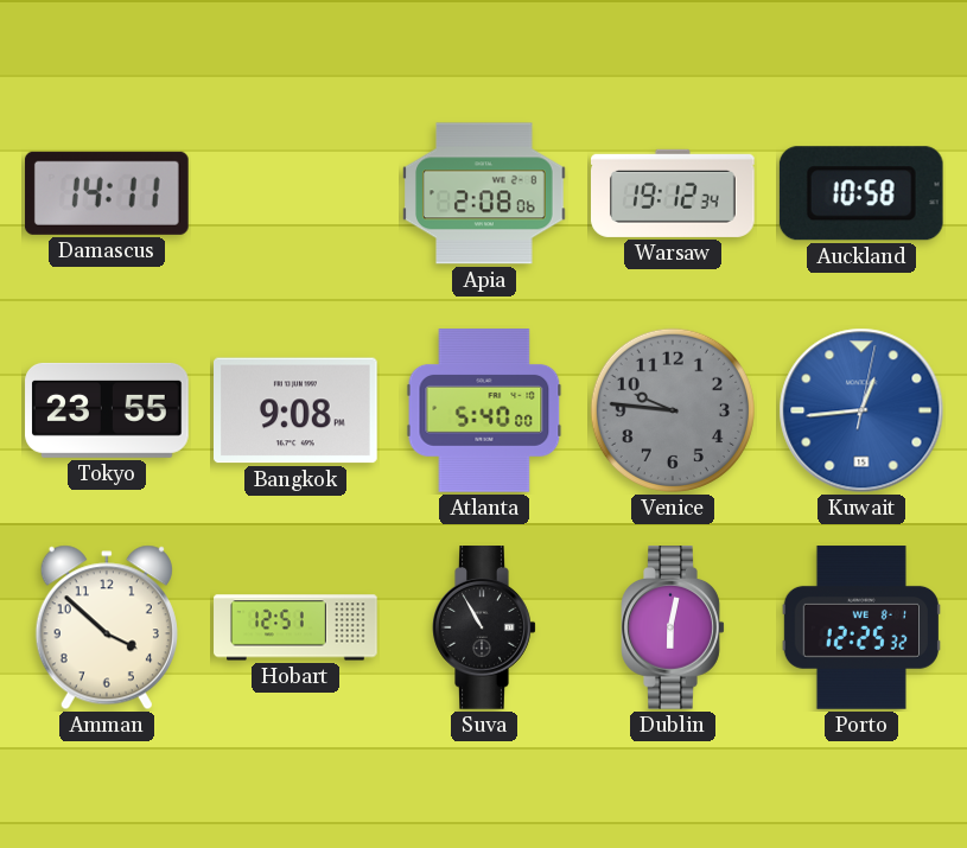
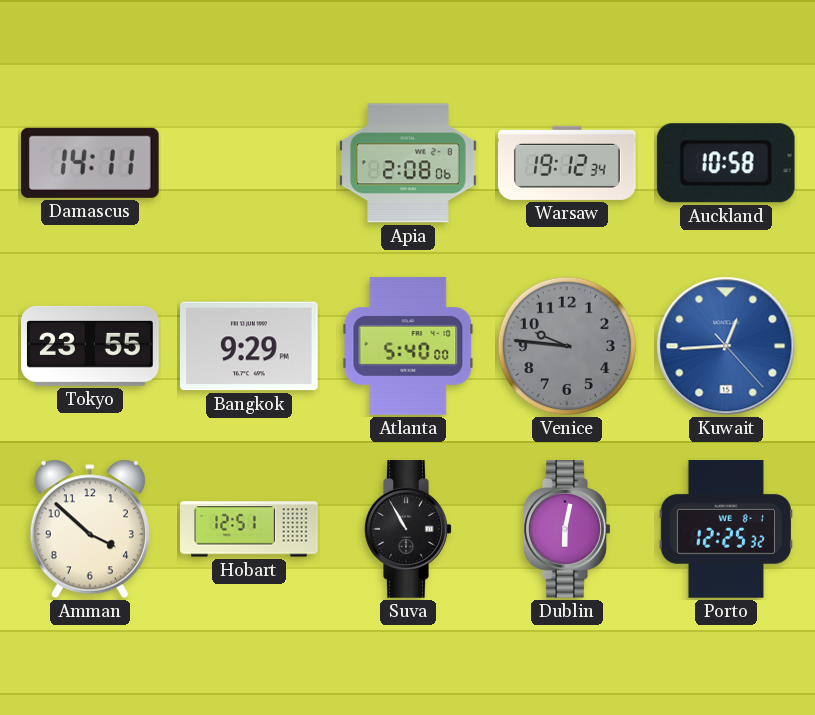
Bangkok: 9:08 -> 9:29
Kuwait: 12:44:02 -> 12:44:23
